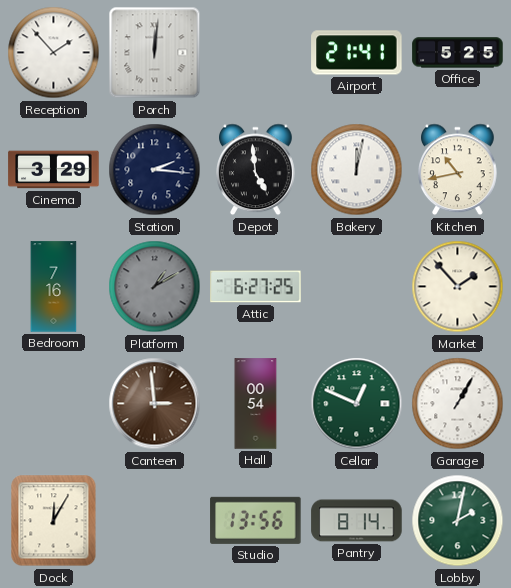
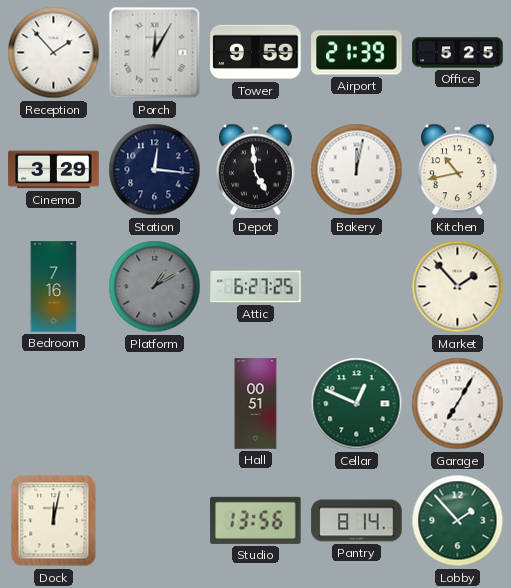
Porch: 12:01 -> 12:05
Tower: none -> 9:59
Airport: 21:41 -> 21:39
Station: 2:16 -> 12:16
Canteen: 2:59 -> none
Hall: 00:54 -> 00:51
Garage: 1:05 -> 7:05
Dock: 12:05 -> 12:02
Lobby: 2:02 -> 1:53
